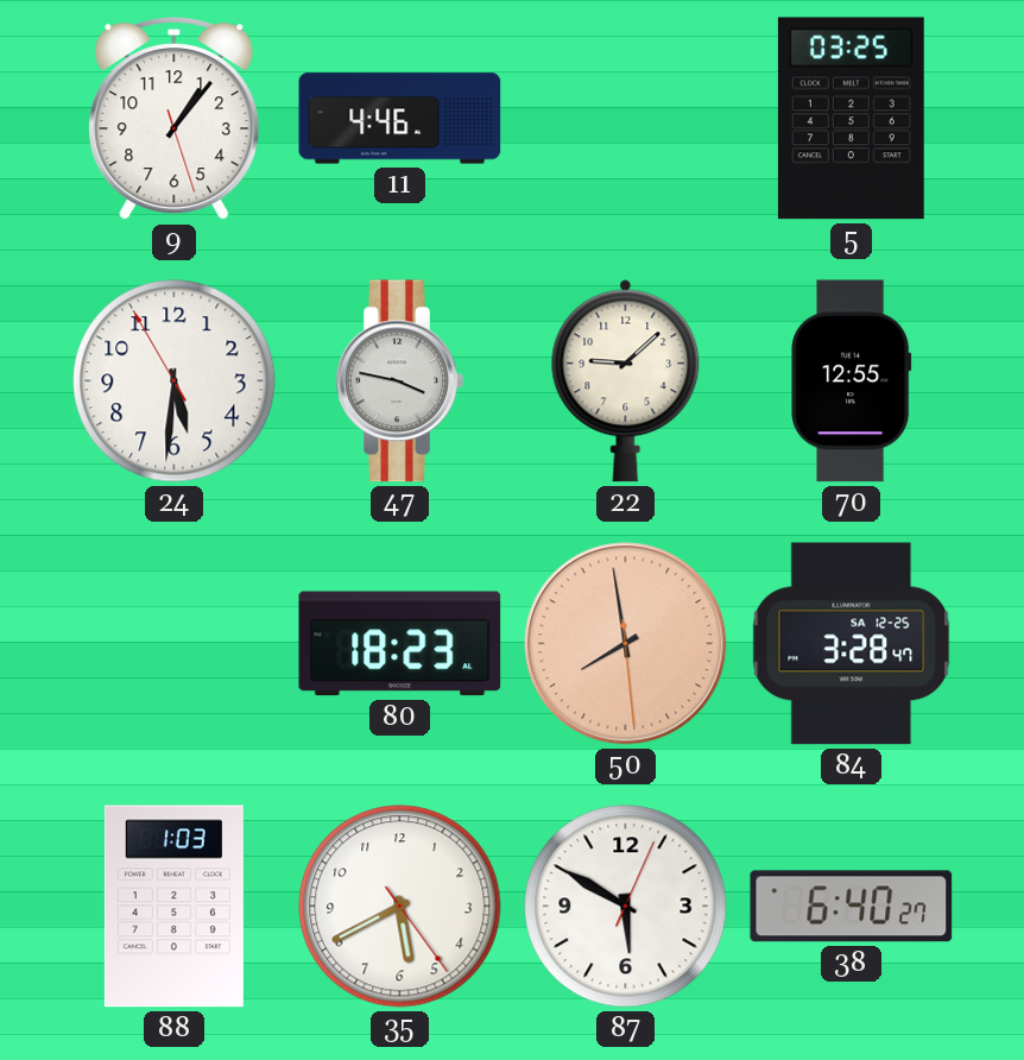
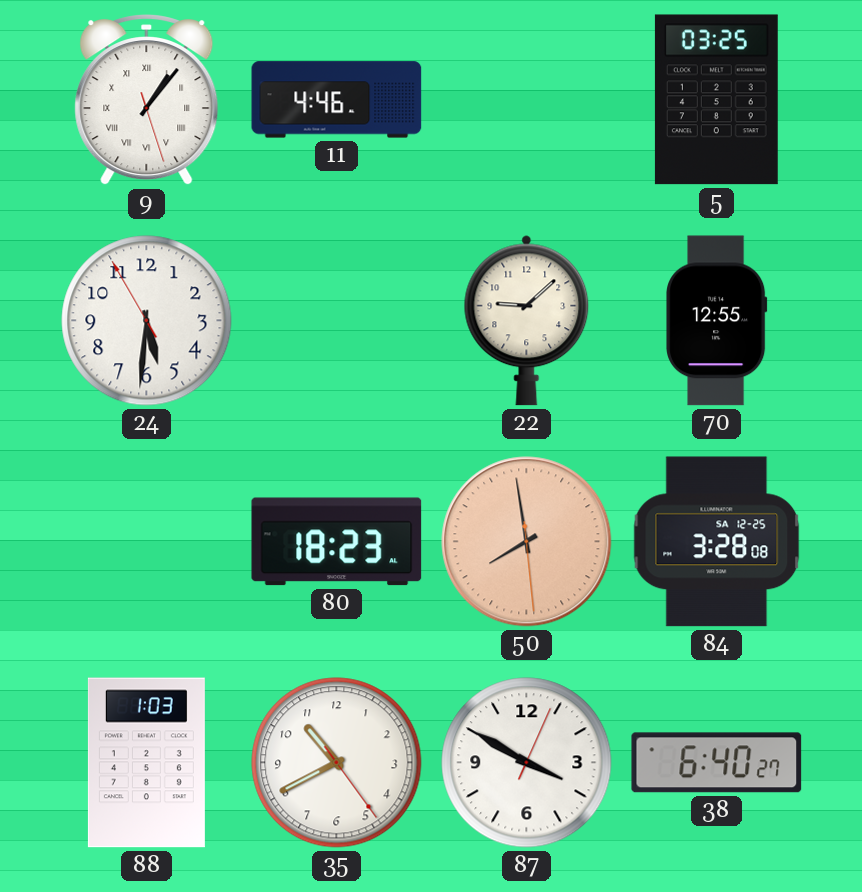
9 numerals: Arabic -> Roman
47: 3:47 -> none
84: 3:28:47 -> 3:28:08
35: 5:40 -> 10:40
87: 5:50 -> 3:50
